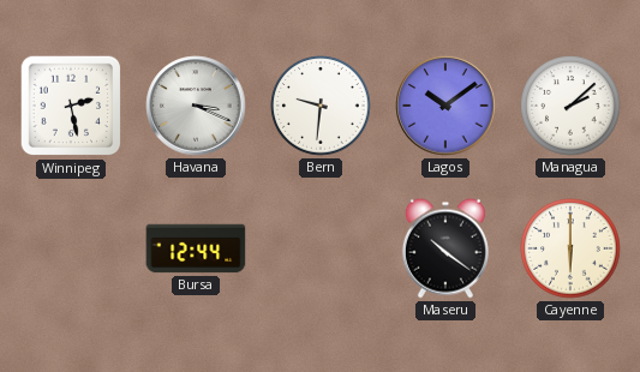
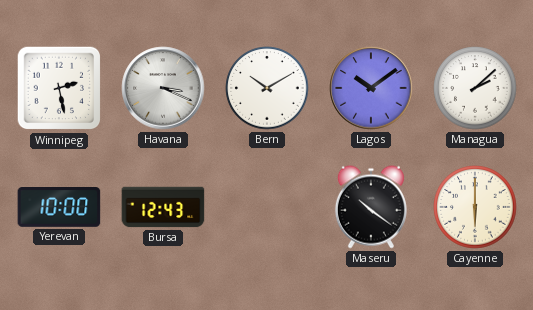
Bern: 9:31 -> 10:10
Yerevan: none -> 10:00
Bursa: 12:44 -> 12:43
